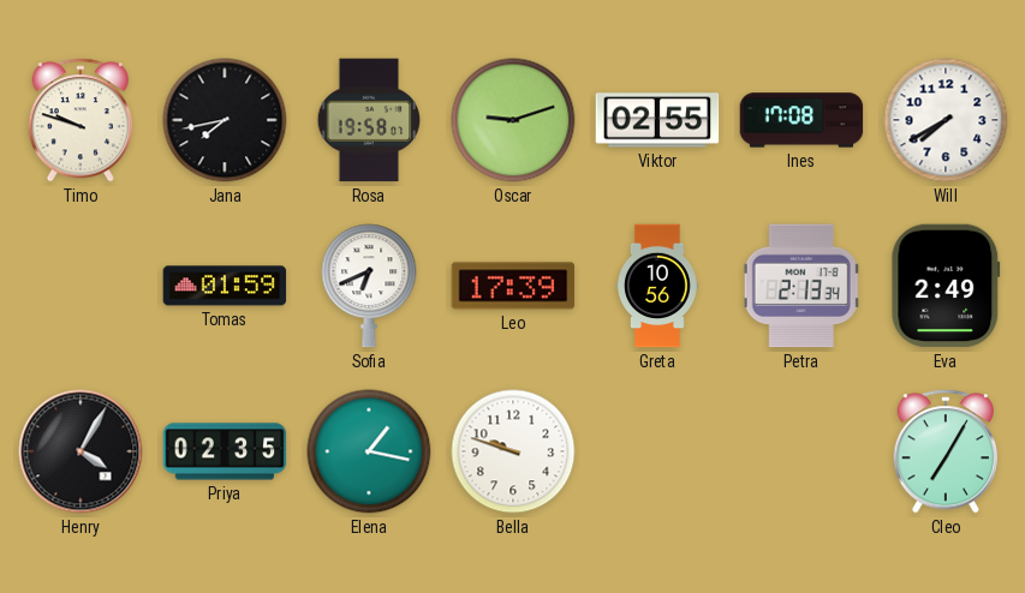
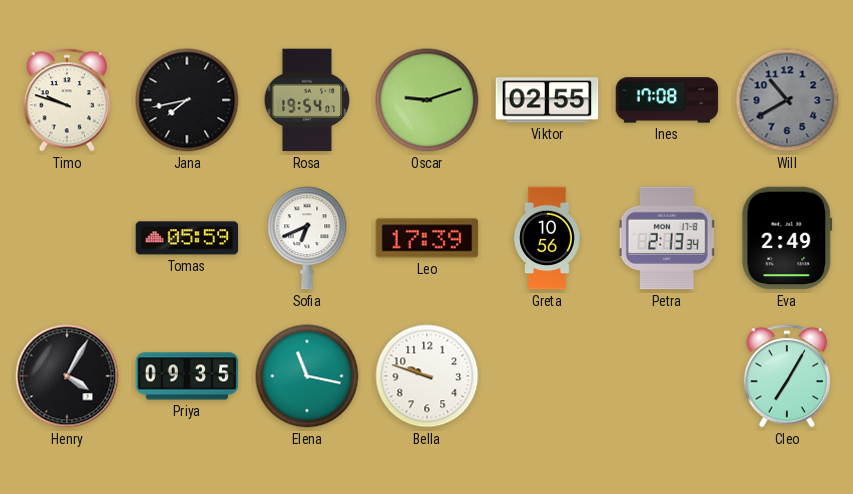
Rosa: 19:58 -> 19:54
Will: 7:40 -> 10:40
Will dial: white -> grey
Tomas: 01:59 -> 05:59
Priya: 02:35 -> 09:35
Elena: 1:17 -> 11:17
